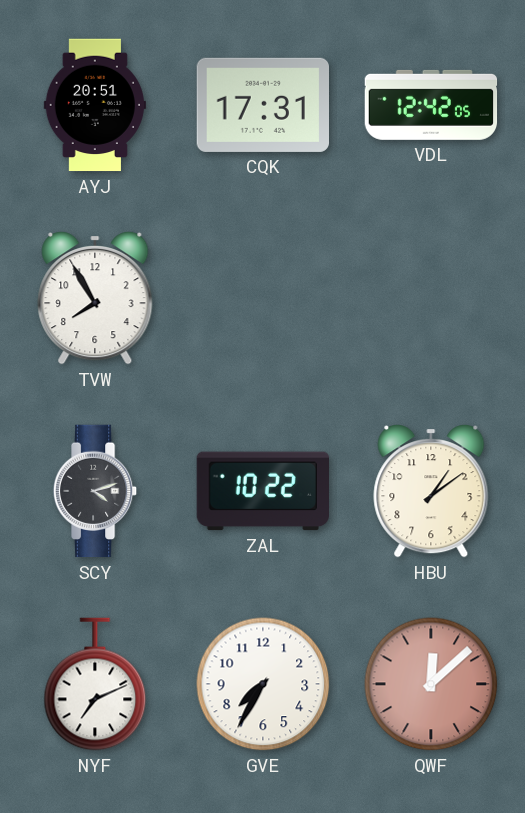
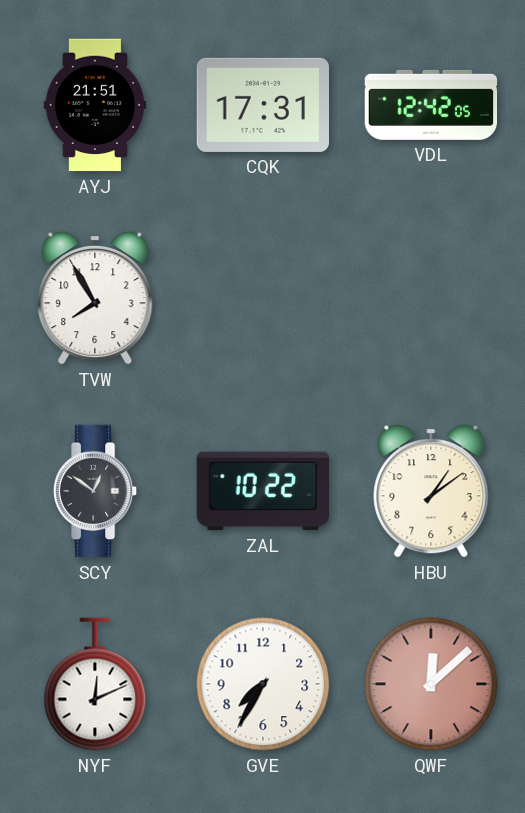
AYJ: 20:51 -> 21:51
SCY: 4:12 -> 12:51
NYF: 7:11 -> 12:11
